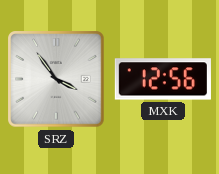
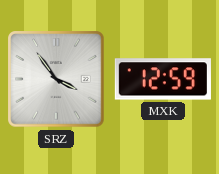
MXK: 12:56 -> 12:59
